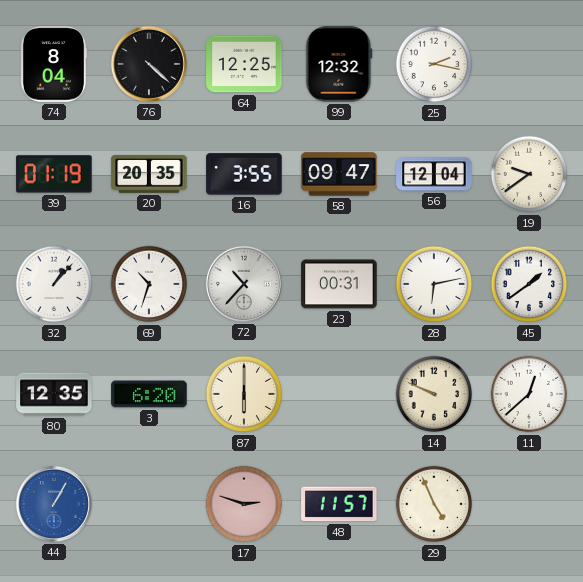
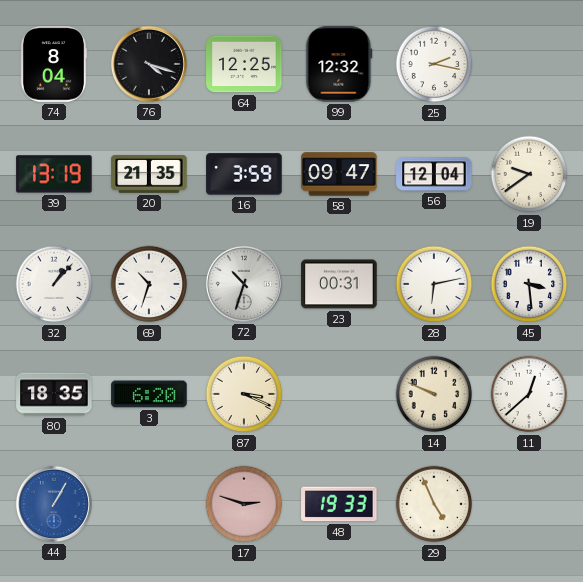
76: 4:22 -> 4:18
39: 01:19 -> 13:19
20: 20:35 -> 21:35
16: 3:55 -> 3:59
72: 10:37 -> 10:33
45: 1:39 -> 3:29
80: 12:35 -> 18:35
87: 6:00 -> 3:19
48: 11:57 -> 19:33
